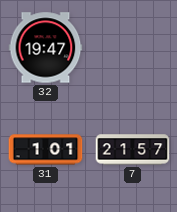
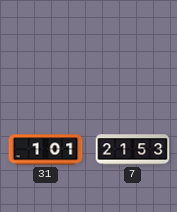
32: 19:47 -> none
7: 21:57 -> 21:53
